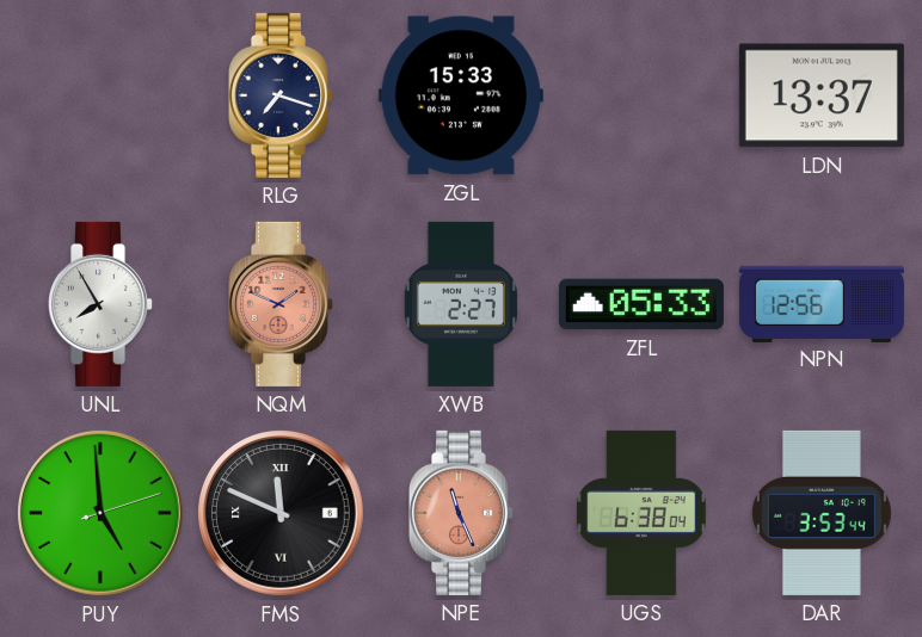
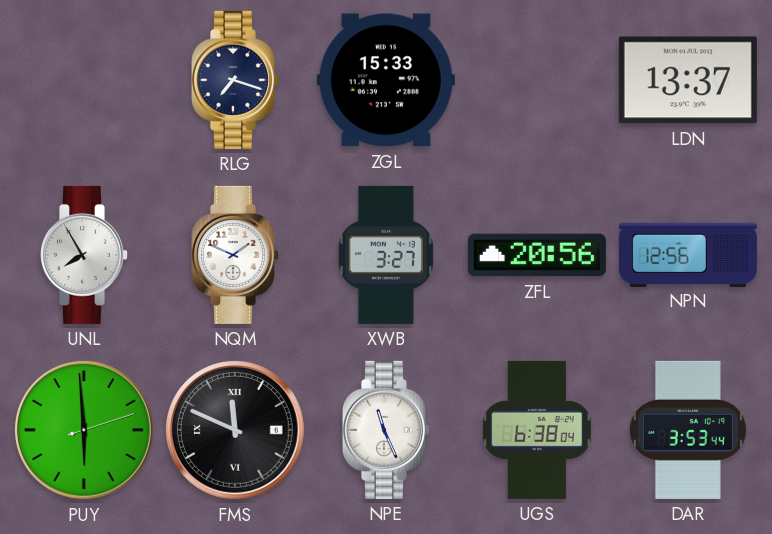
NQM dial: salmon -> white
XWB: 2:27 -> 3:27
ZFL: 05:33 -> 20:56
PUY: 4:59 -> 5:59
NPE dial: salmon -> white
